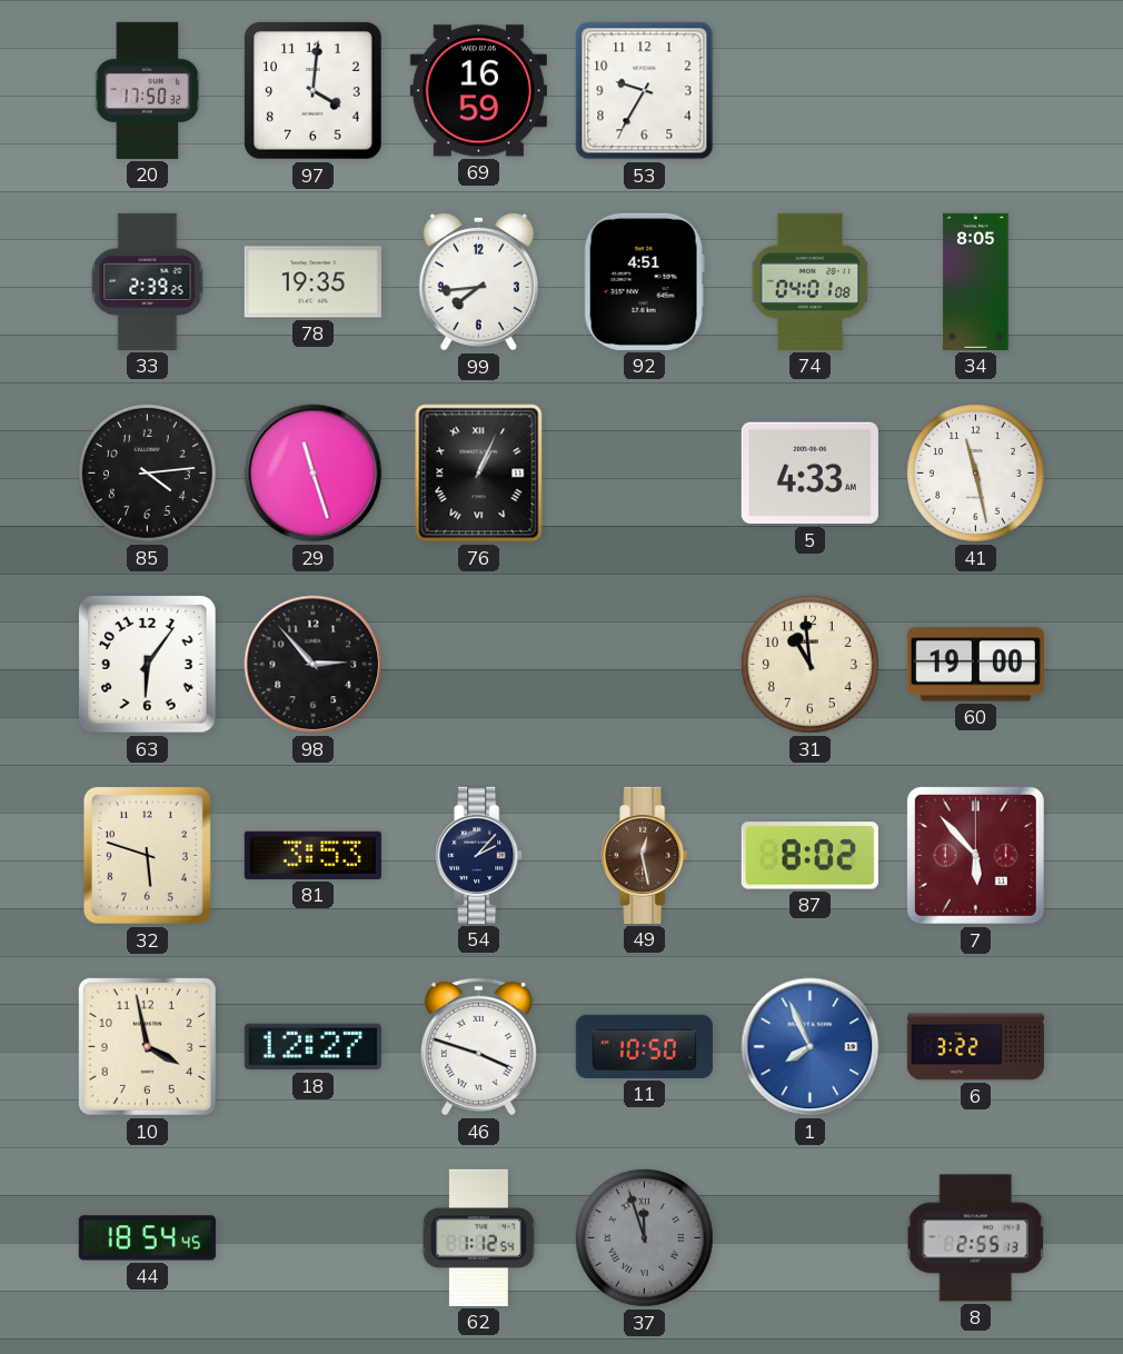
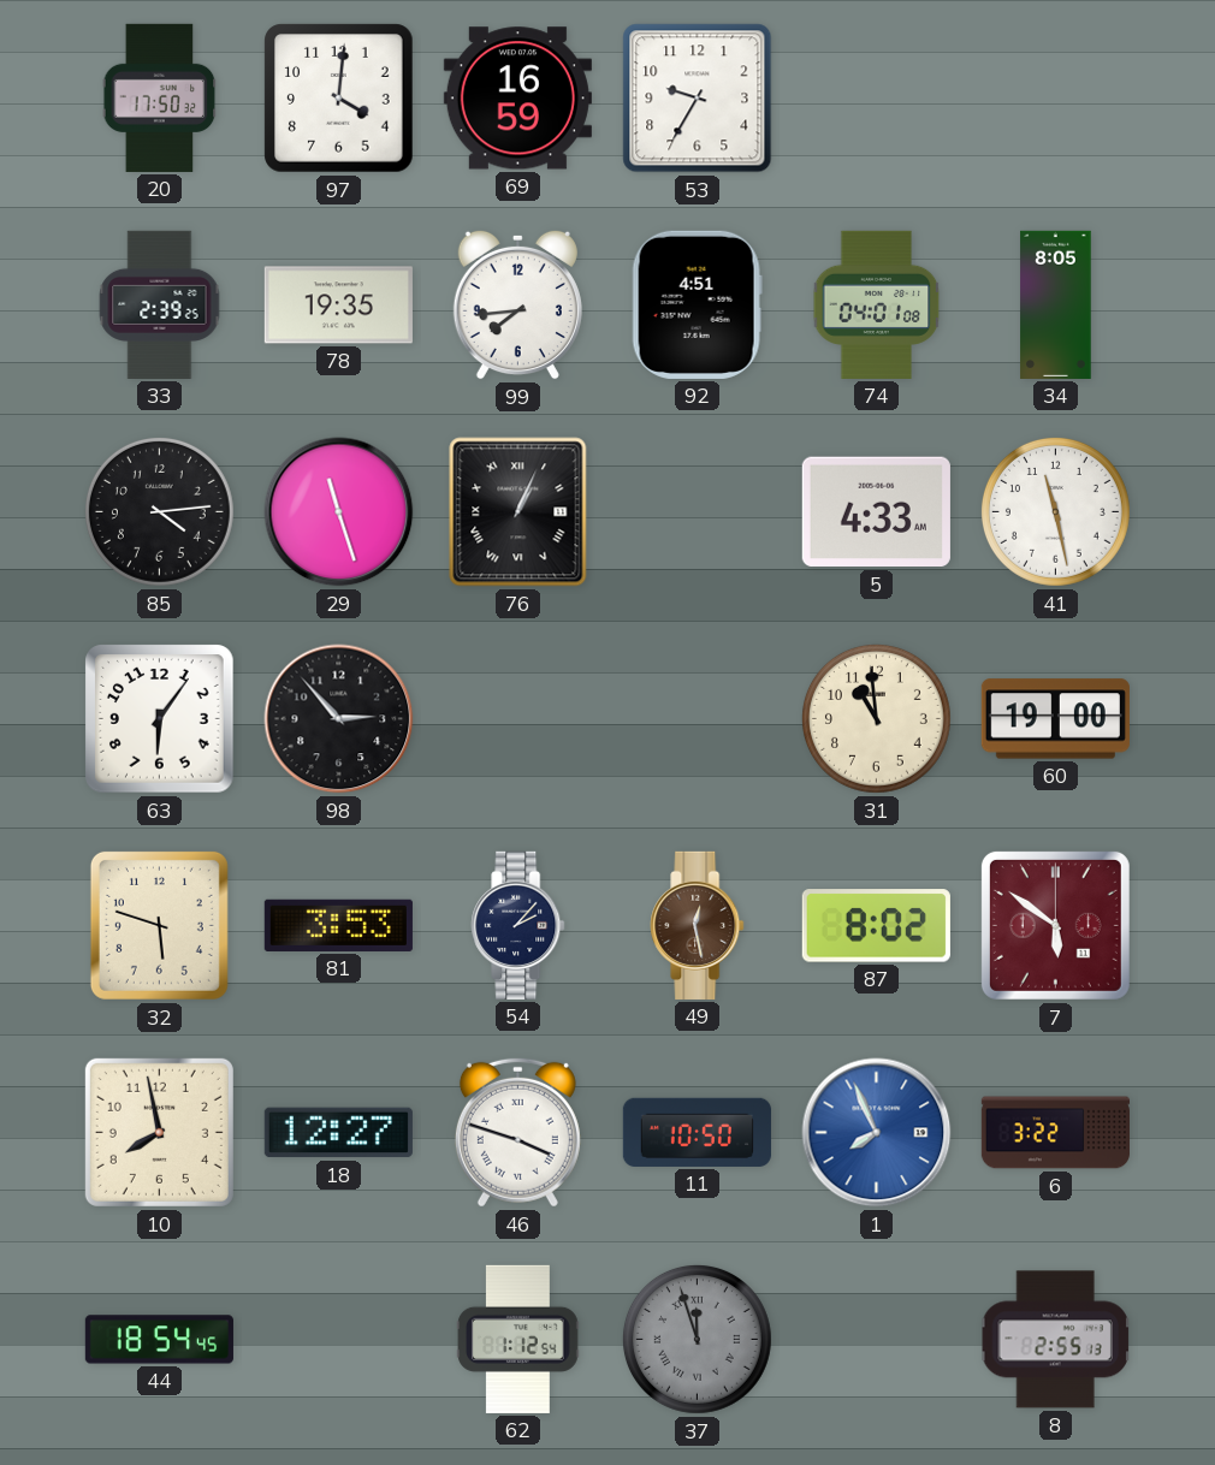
7: 5:53 -> 5:51
10: 3:58 -> 7:58
